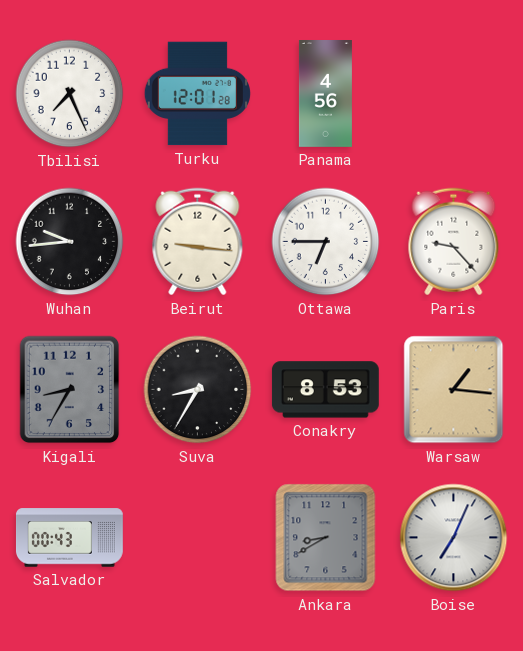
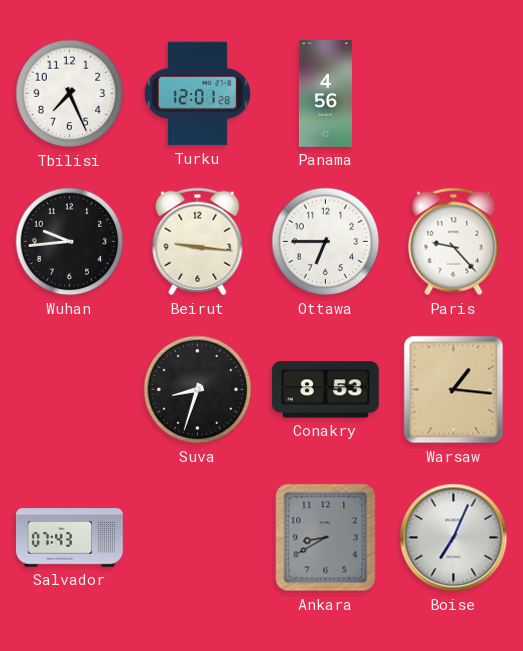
Kigali: 8:35 -> none
Suva: 8:35 -> 8:33
Salvador: 00:43 -> 07:43
